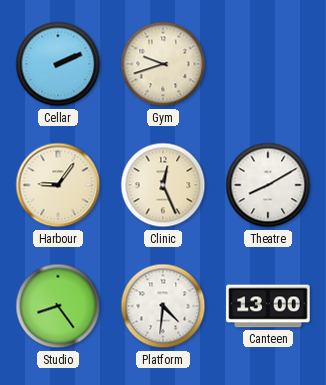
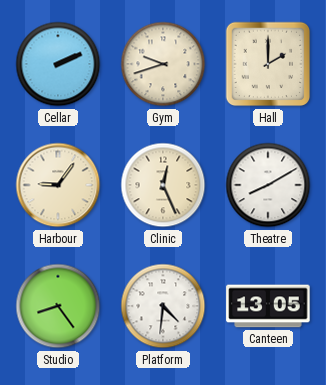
Hall: none -> 2:00
Canteen: 13:00 -> 13:05
